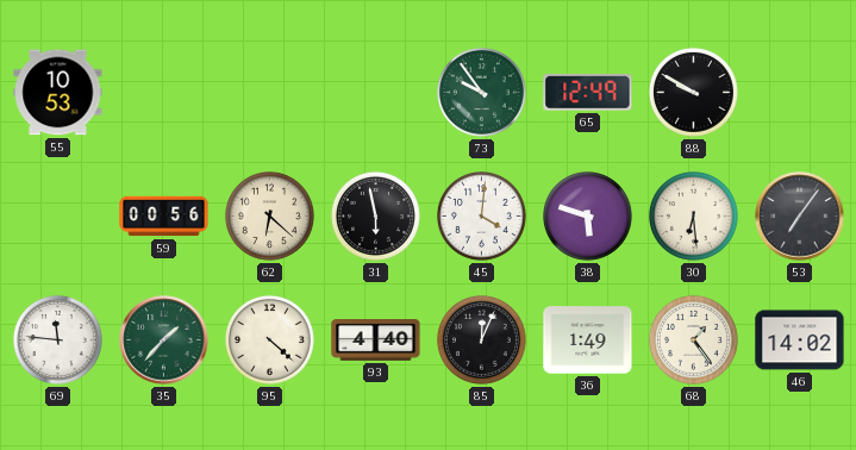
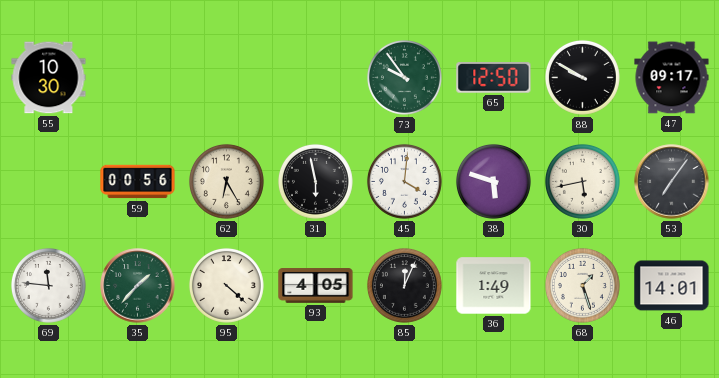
55: 10:53 -> 10:30
65: 12:49 -> 12:50
47: none -> 09:17
62: 6:22 -> 6:25
30: 6:29 -> 5:43
93: 4:40 -> 4:05
68: 1:24 -> 1:27
46: 14:02 -> 14:01
